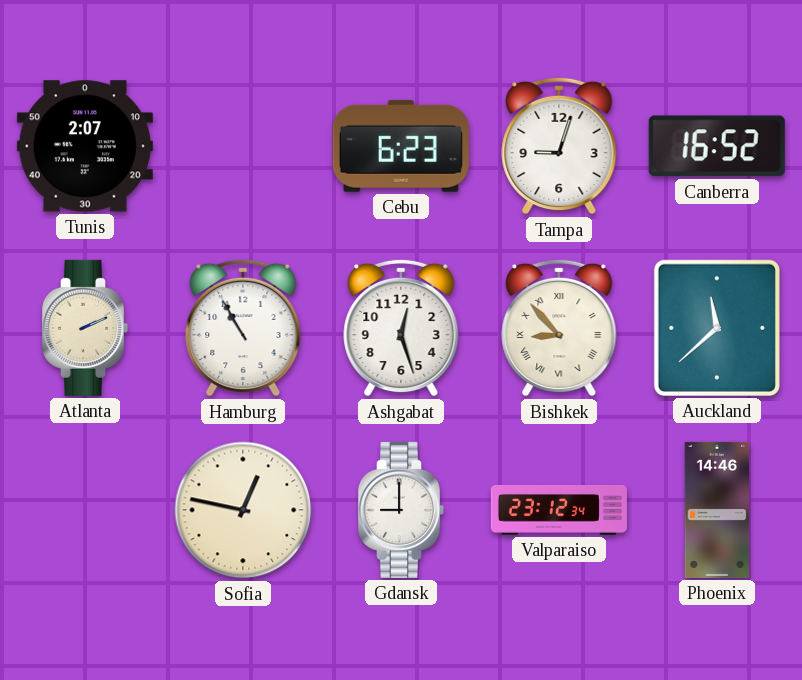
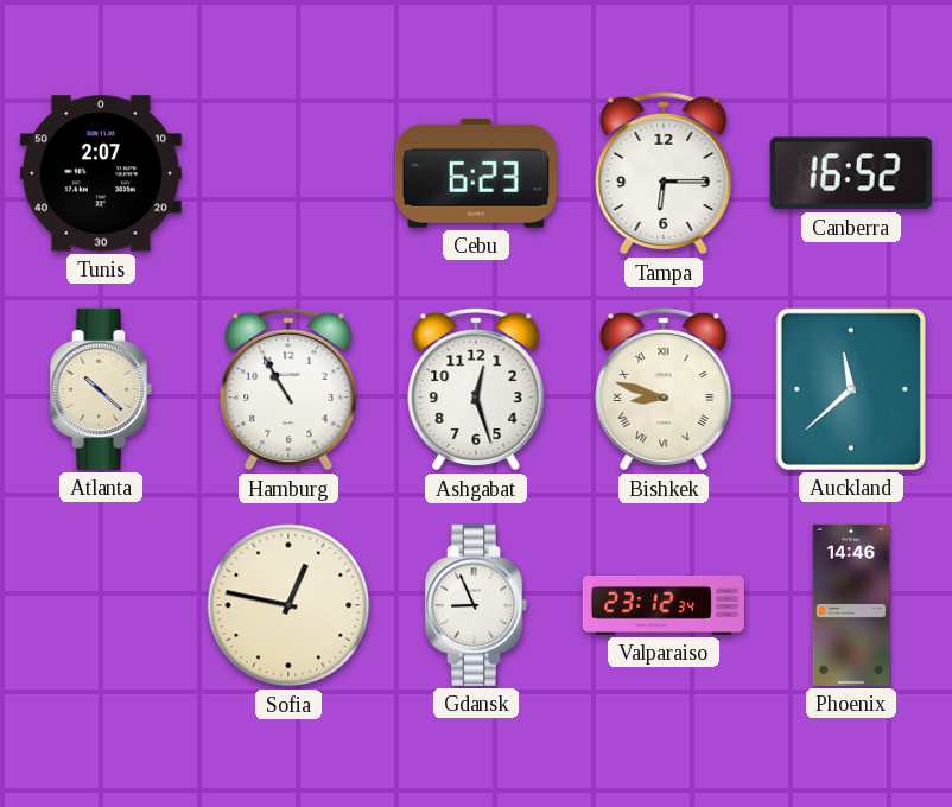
Tampa: 9:03 -> 6:15
Atlanta: 2:11 -> 10:22
Bishkek: 8:53 -> 8:48
Gdansk: 9:00 -> 8:56
